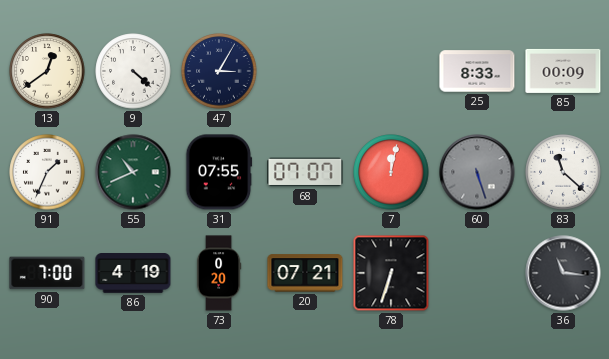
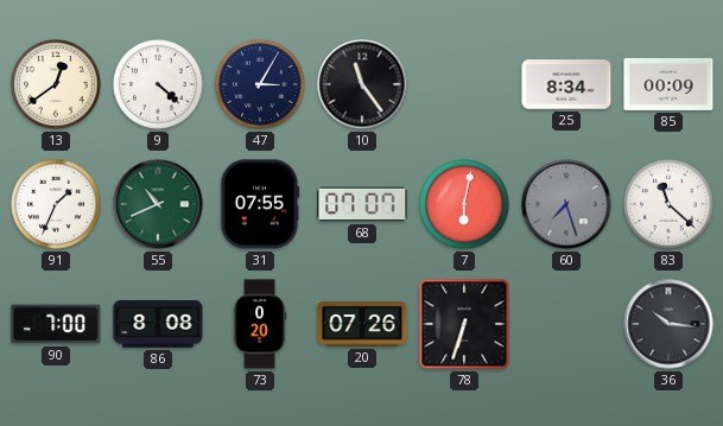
10: none -> 11:24
25: 8:33 -> 8:34
7: 12:02 -> 6:02
60: 5:27 -> 7:27
86: 4:19 -> 8:08
20: 07:21 -> 07:26
36: 11:16 -> 10:16
